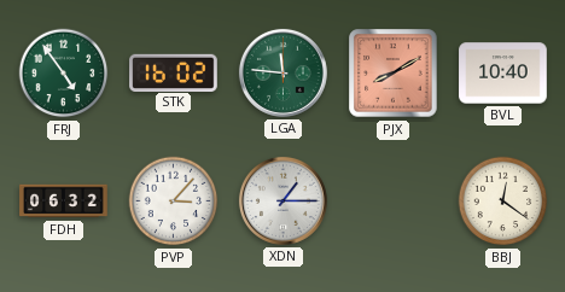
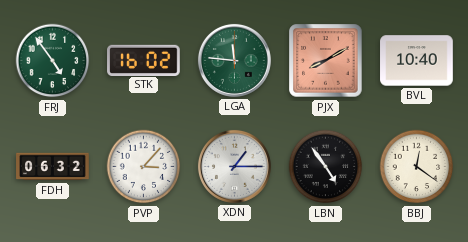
LBN: none -> 4:54
